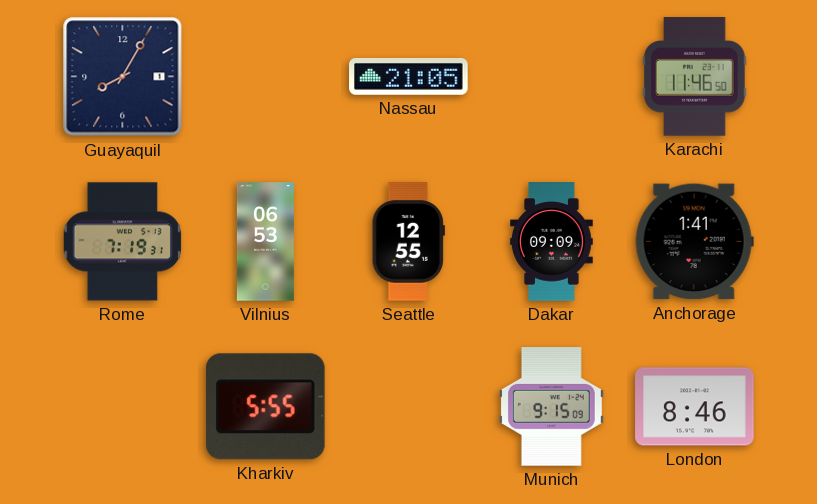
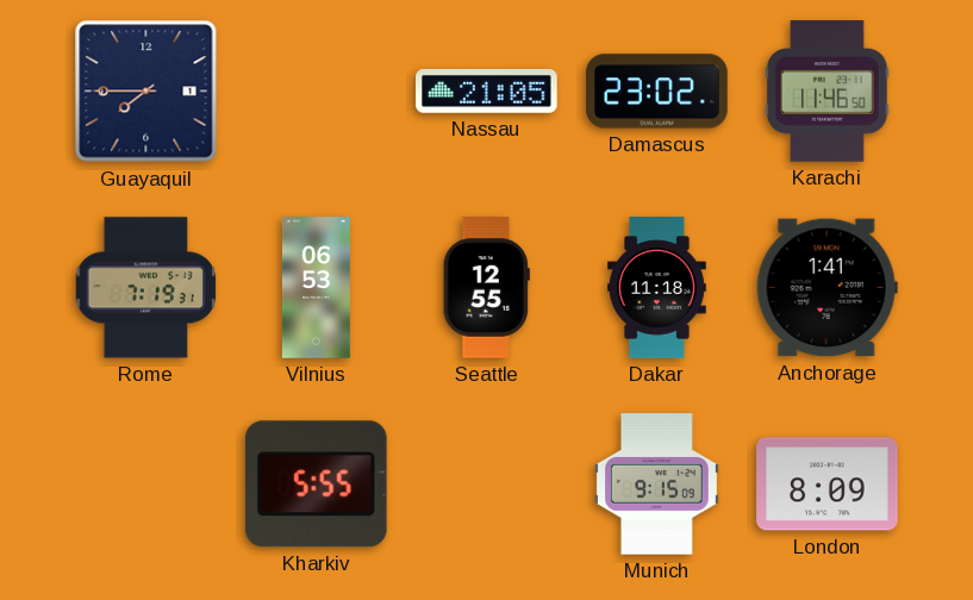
Guayaquil: 8:05 -> 7:45
Damascus: none -> 23:02
Dakar: 09:09 -> 11:18
London: 8:46 -> 8:09
